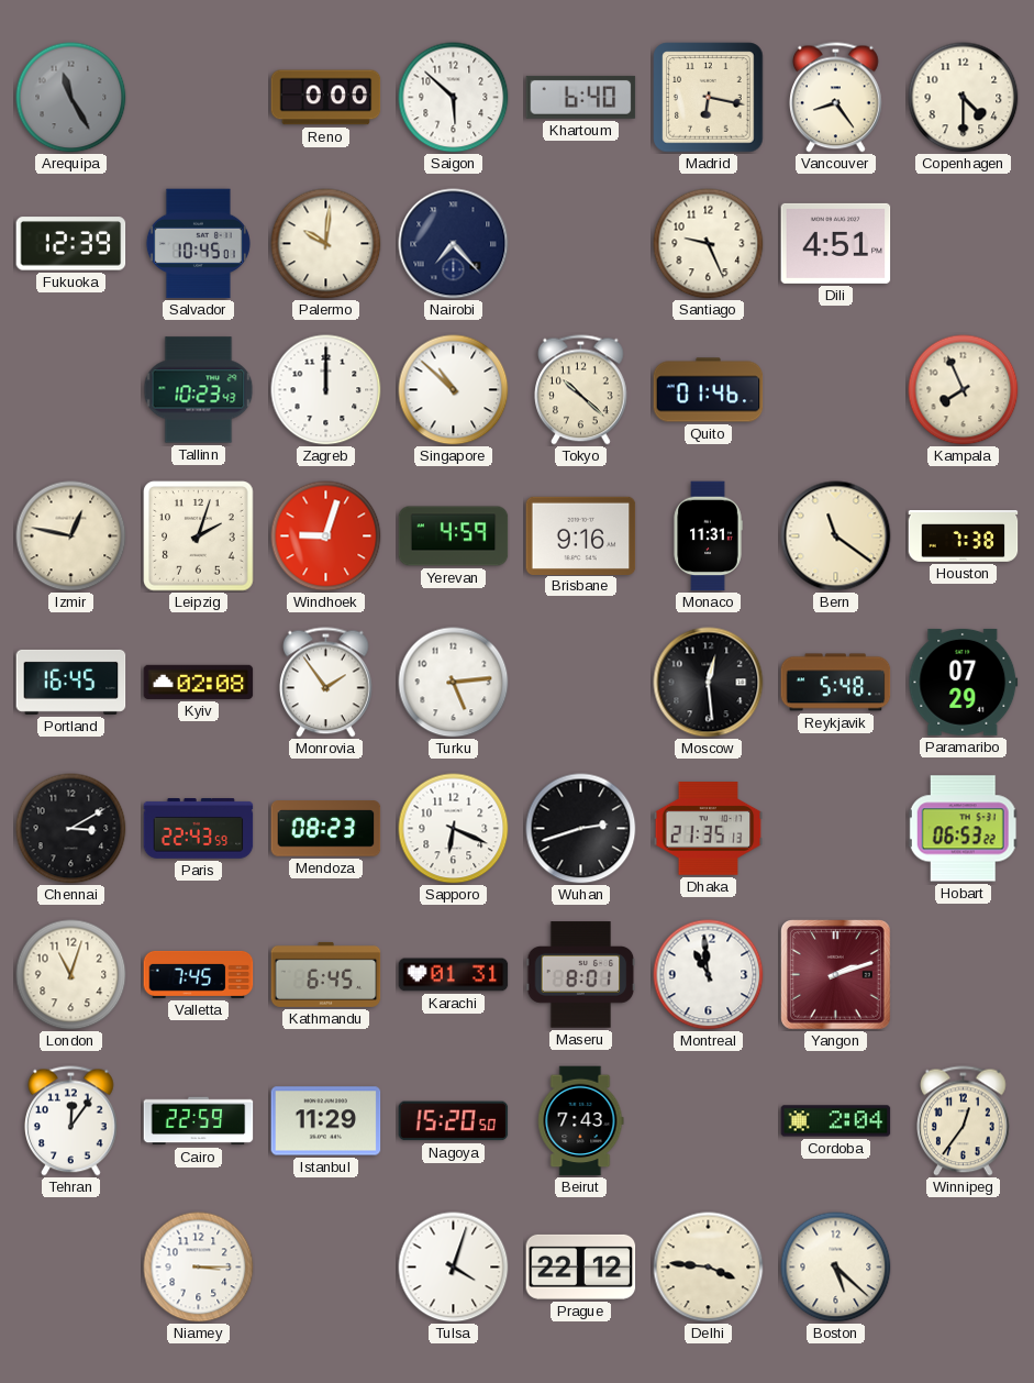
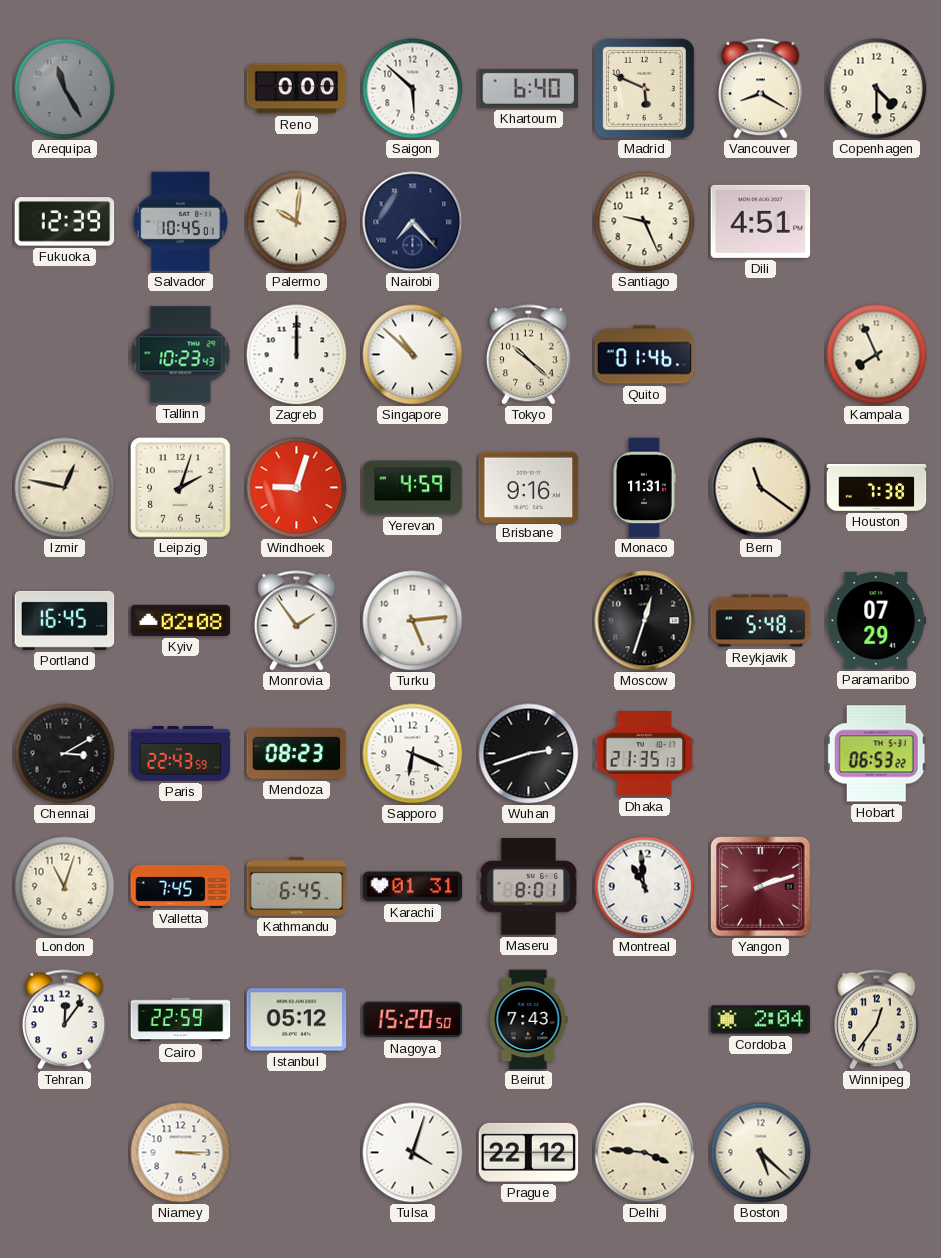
Madrid: 6:17 -> 5:49
Vancouver: 8:24 -> 8:20
Moscow: 12:29 -> 12:33
Istanbul: 11:29 -> 05:12
